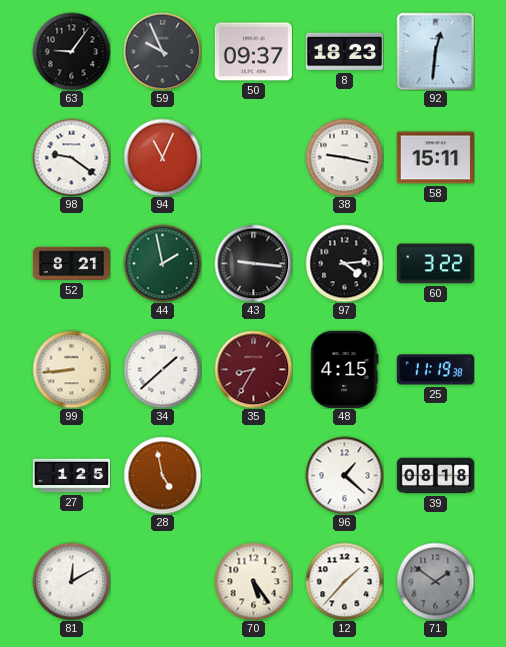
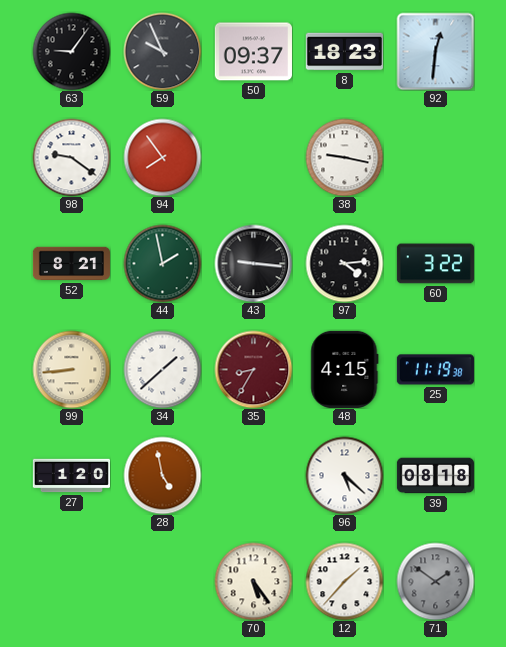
94: 11:04 -> 7:54
58: 15:11 -> none
27: 1:25 -> 1:20
96: 1:22 -> 5:22
81: 12:10 -> none
